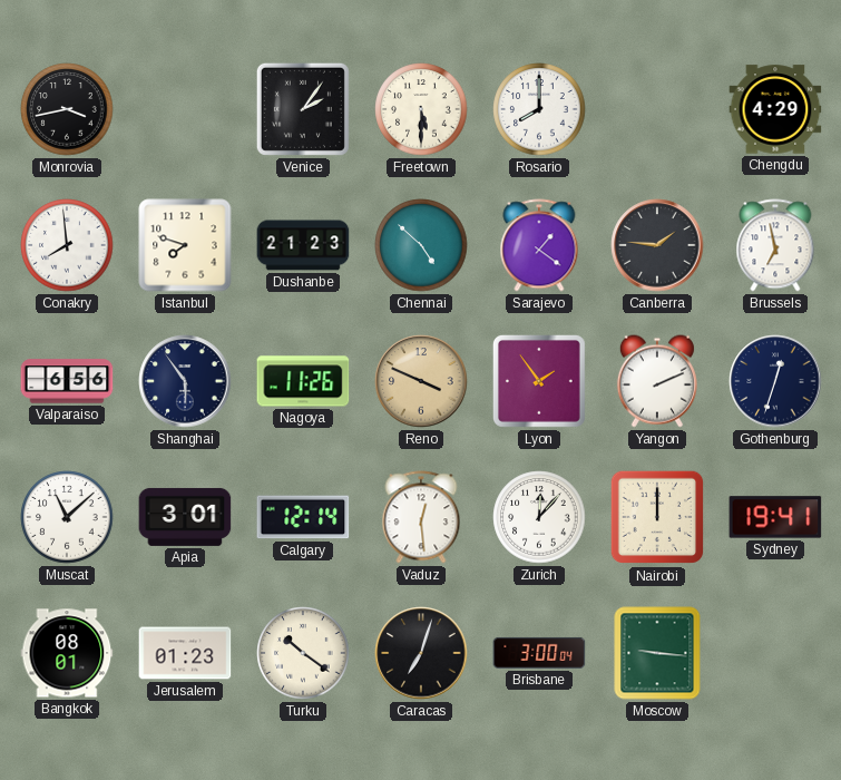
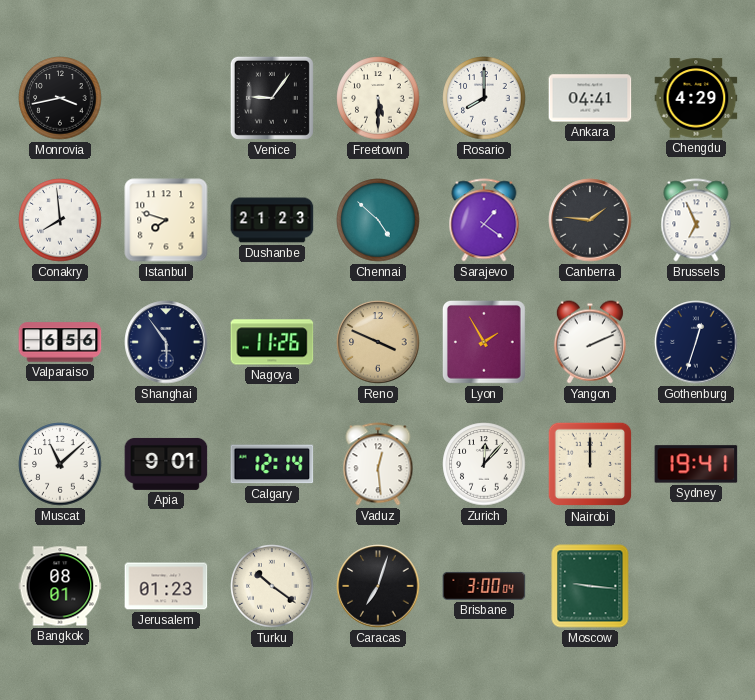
Venice: 2:06 -> 9:06
Ankara: none -> 04:41
Brussels: 6:58 -> 6:56
Lyon: 1:54 -> 1:55
Apia: 3:01 -> 9:01
